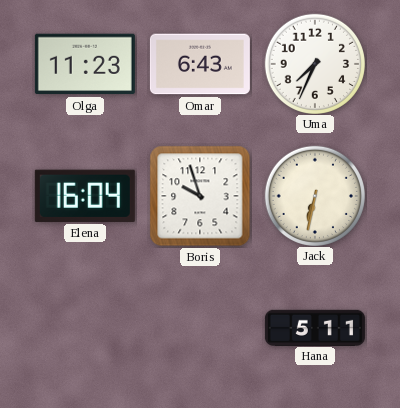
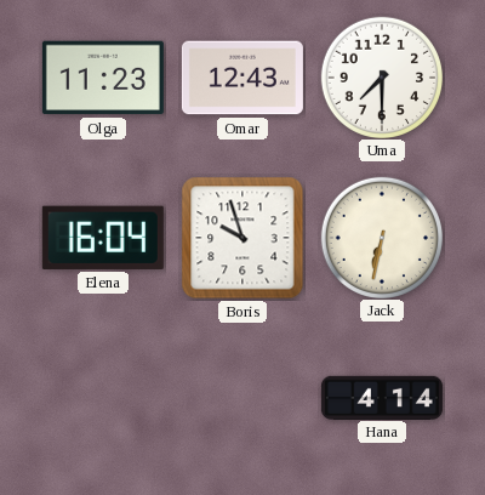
Omar: 6:43 -> 12:43
Uma: 7:34 -> 7:30
Hana: 5:11 -> 4:14
